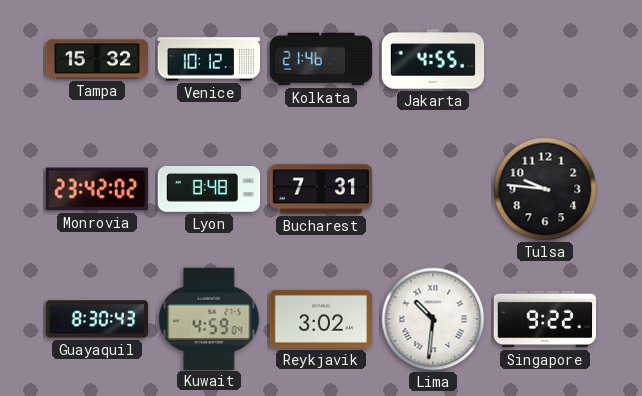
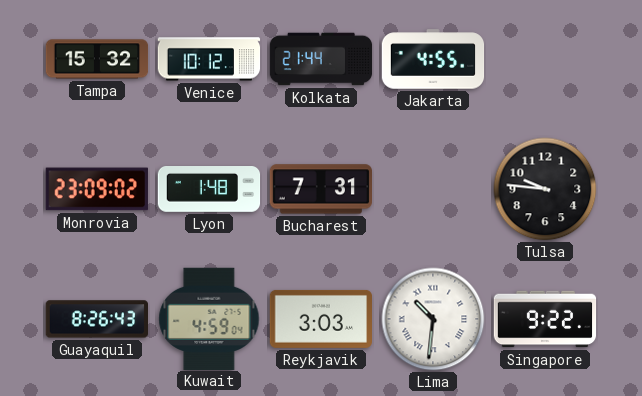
Kolkata: 21:46 -> 21:44
Monrovia: 23:42 -> 23:09
Lyon: 8:48 -> 1:48
Guayaquil: 8:30 -> 8:26
Reykjavik: 3:02 -> 3:03
